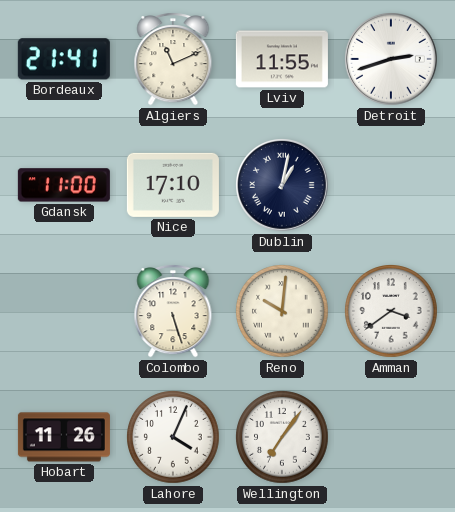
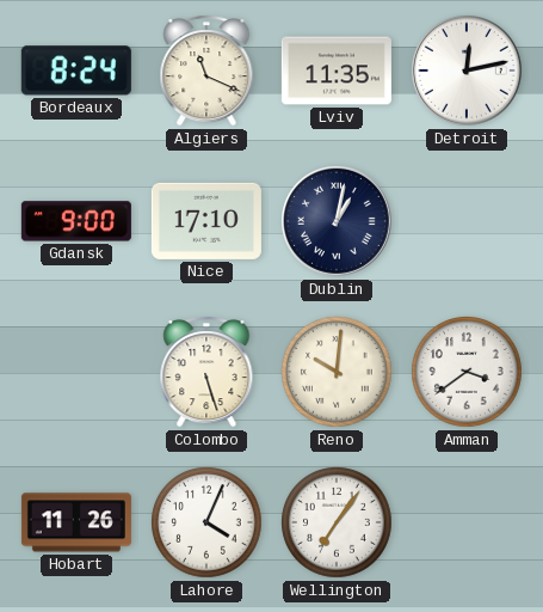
Bordeaux: 21:41 -> 8:24
Algiers: 11:11 -> 11:19
Lviv: 11:55 -> 11:35
Detroit: 2:42 -> 12:13
Gdansk: 11:00 -> 9:00
